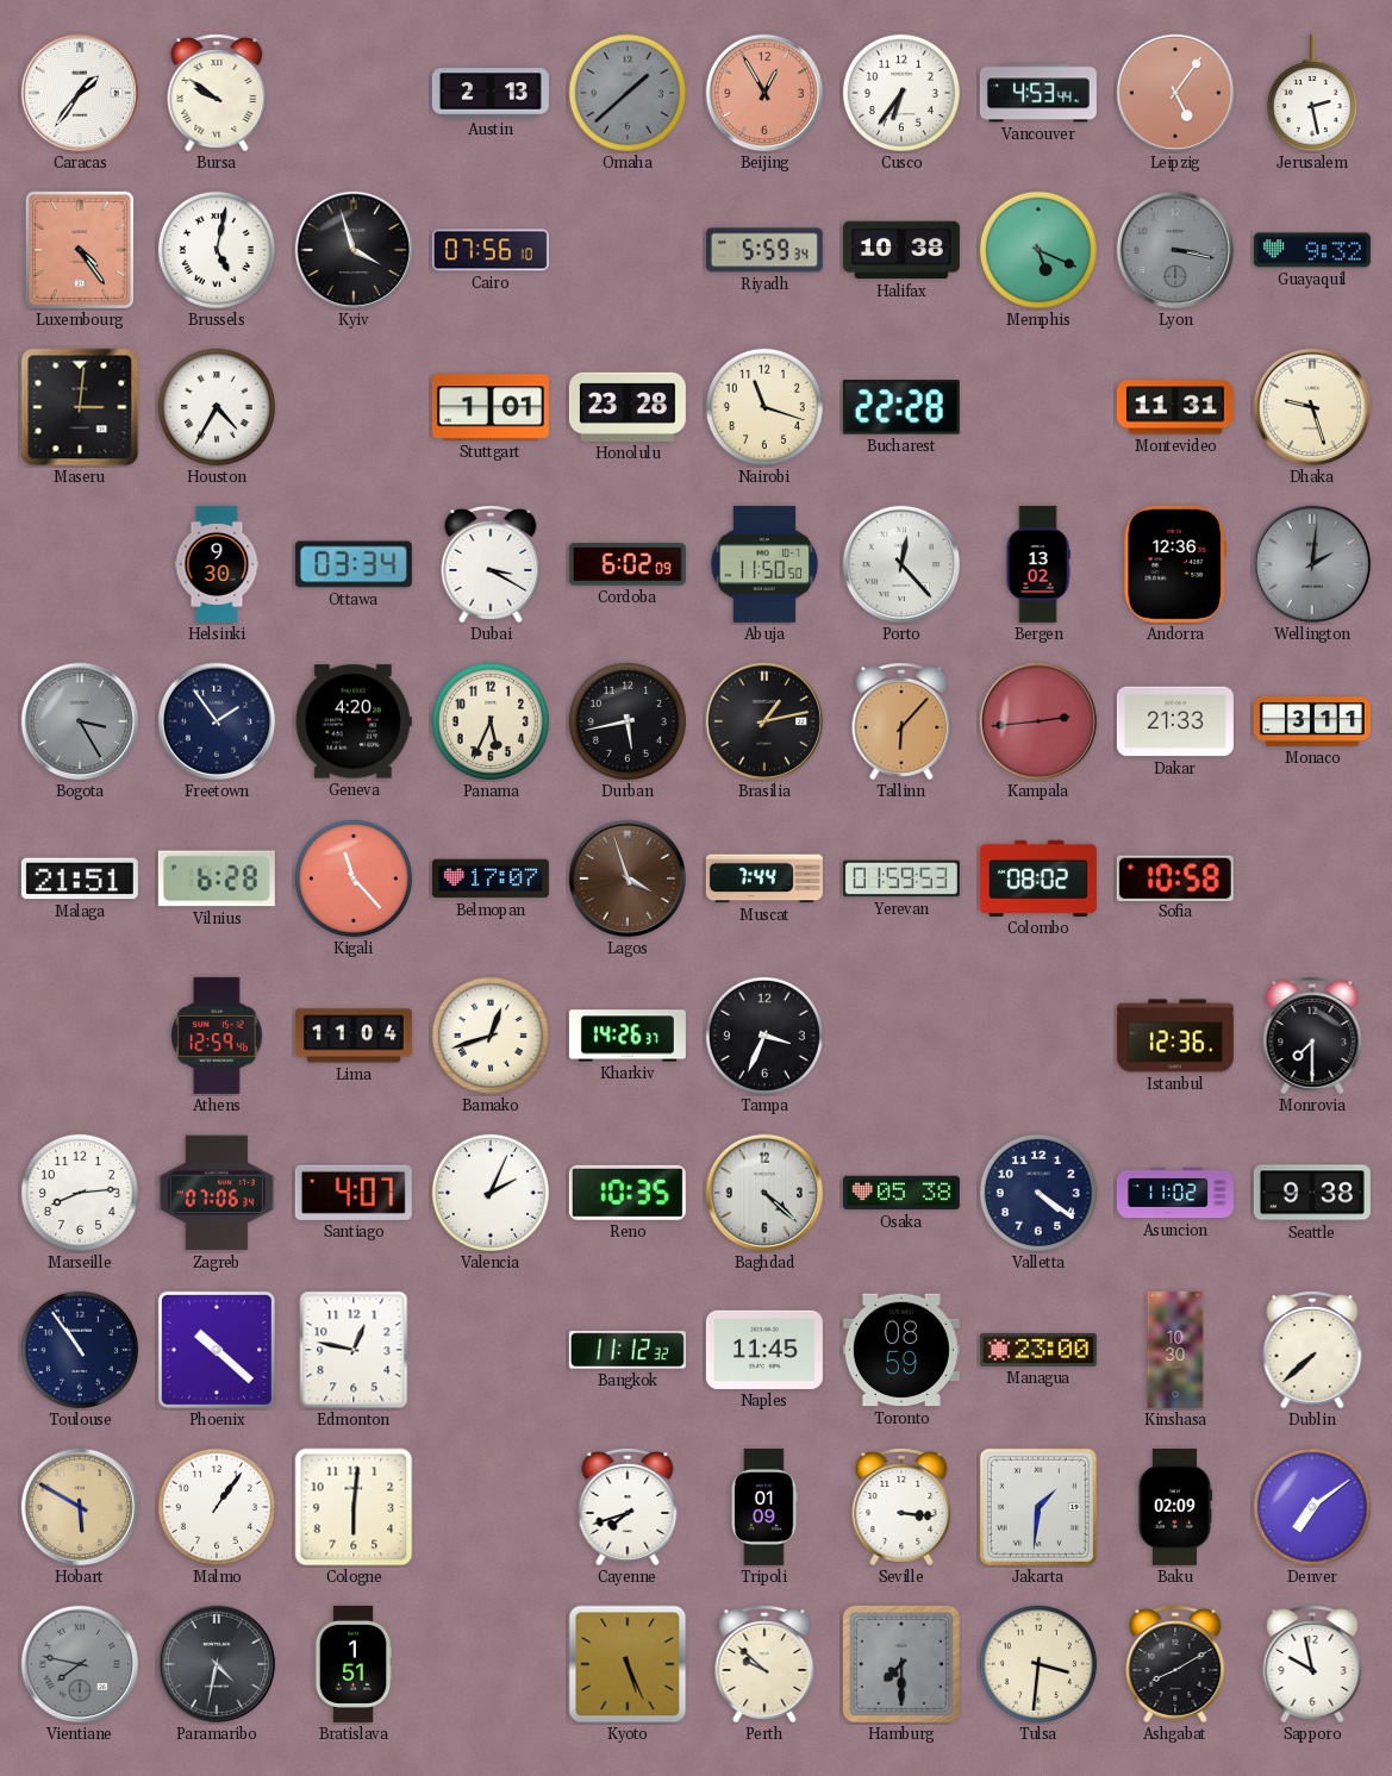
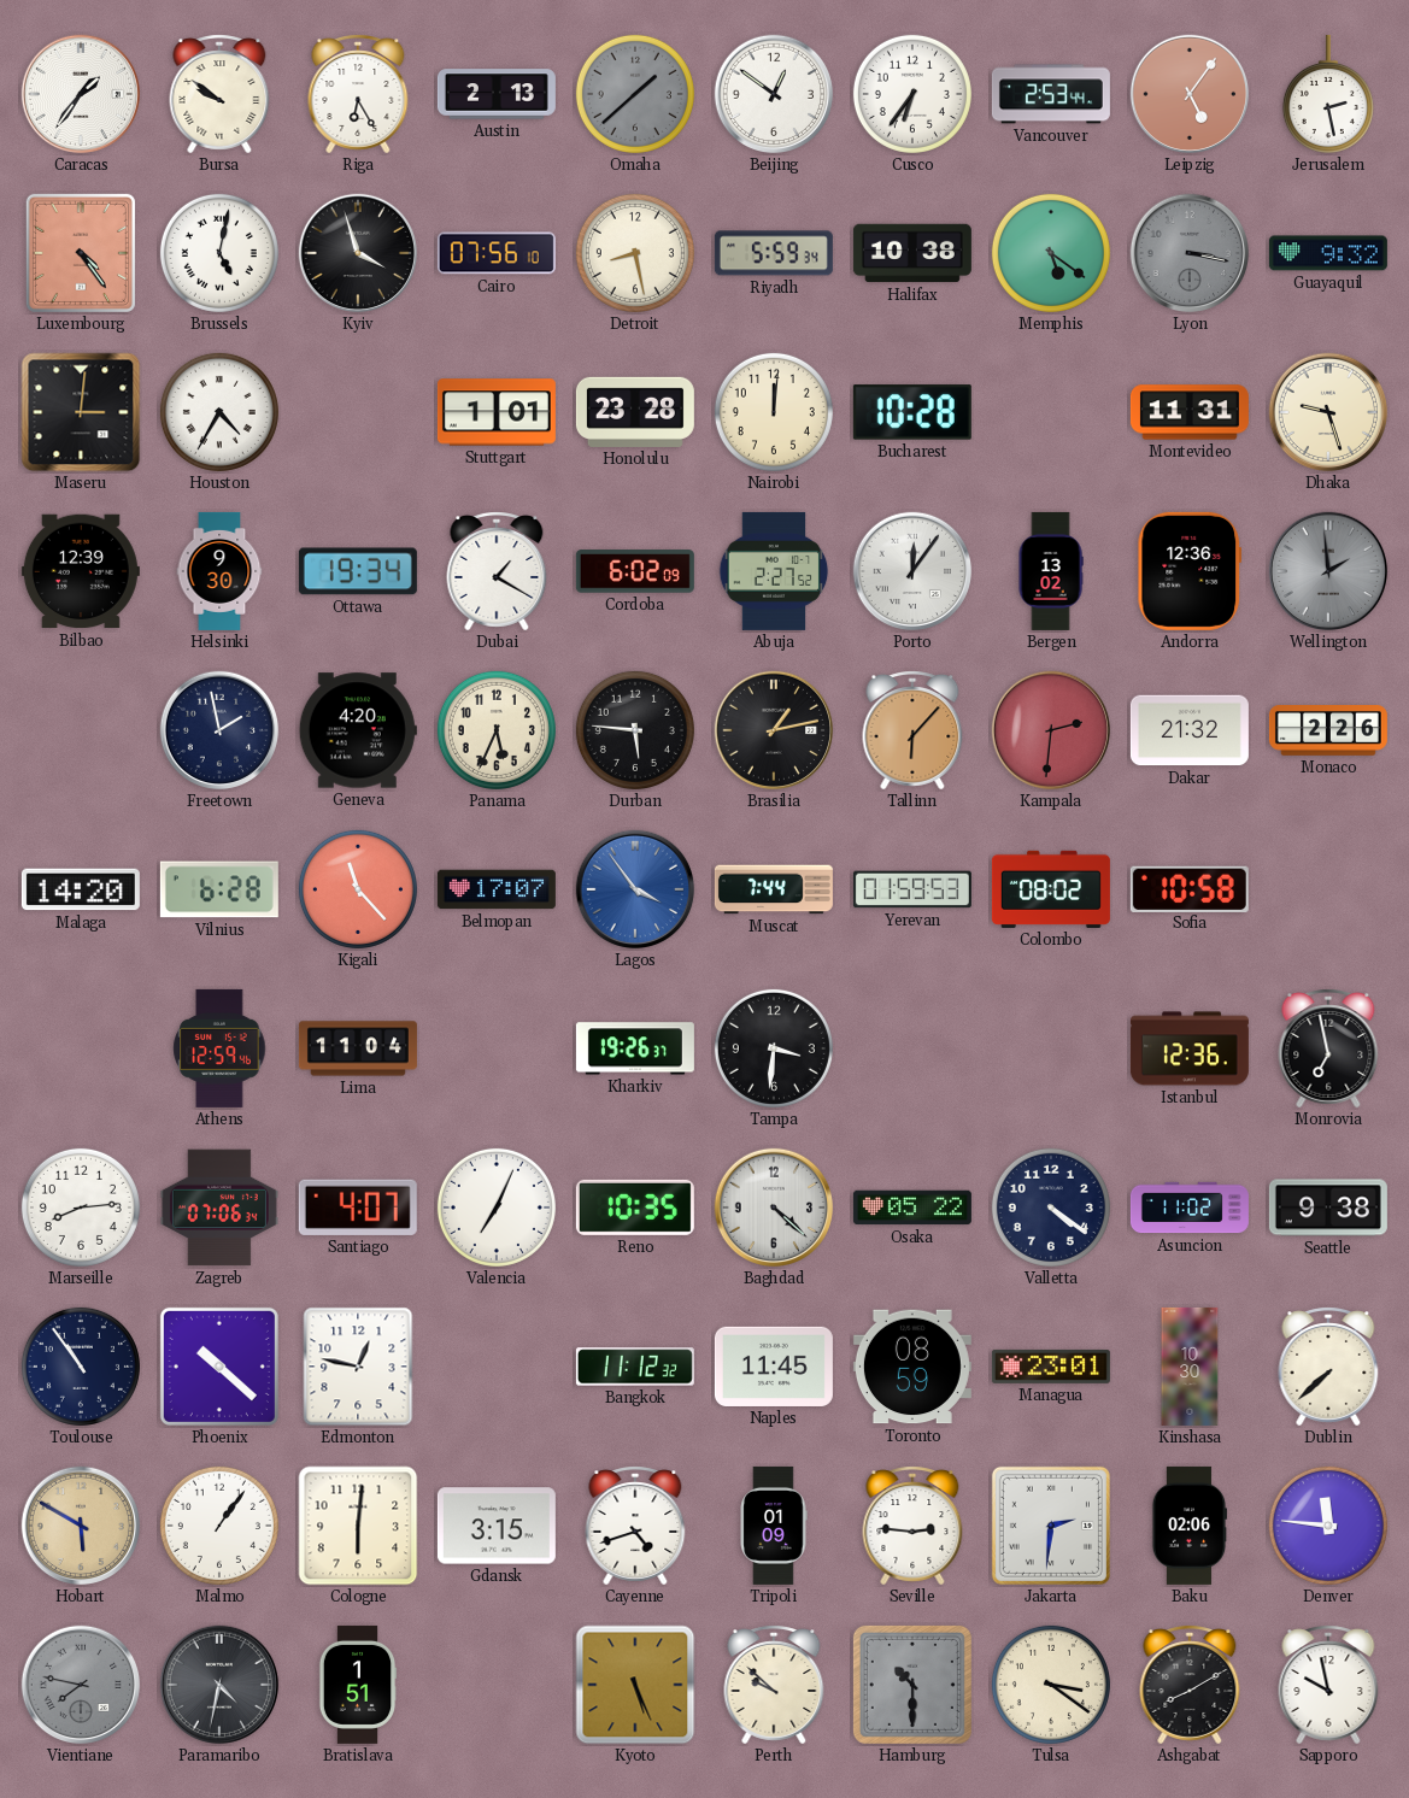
Riga: none -> 6:25
Beijing: 12:55 -> 12:51
Beijing dial: salmon -> white
Vancouver: 4:53 -> 2:53
Detroit: none -> 8:28
Memphis: 5:19 -> 5:21
Nairobi: 11:18 -> 12:01
Bucharest: 22:28 -> 10:28
Bilbao: none -> 12:39
Ottawa: 03:34 -> 19:34
Dubai: 3:20 -> 1:20
Abuja: 11:50 -> 2:27
Porto: 12:23 -> 12:06
Wellington: 2:01 -> 1:59
Bogota: 3:25 -> none
Freetown: 1:54 -> 1:58
Durban: 5:43 -> 5:46
Kampala: 2:44 -> 2:31
Dakar: 21:33 -> 21:32
Monaco: 3:11 -> 2:26
Malaga: 21:51 -> 14:20
Lagos: 3:57 -> 3:54
Lagos dial: brown -> blue
Bamako: 12:42 -> none
Kharkiv: 14:26 -> 19:26
Tampa: 3:34 -> 3:31
Monrovia: 7:30 -> 6:58
Valencia: 2:04 -> 7:04
Osaka: 05:38 -> 05:22
Managua: 23:00 -> 23:01
Gdansk: none -> 3:15
Cayenne: 7:42 -> 4:42
Seville: 3:16 -> 2:46
Jakarta: 1:31 -> 2:31
Baku: 02:09 -> 02:06
Denver: 7:09 -> 11:46
Hamburg: 7:30 -> 10:30
Tulsa: 3:31 -> 3:21
